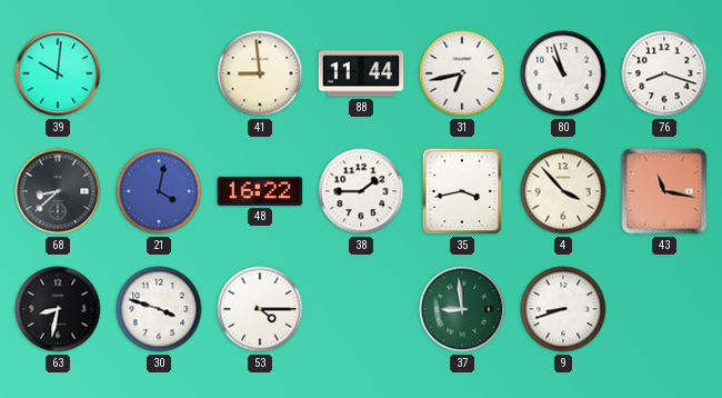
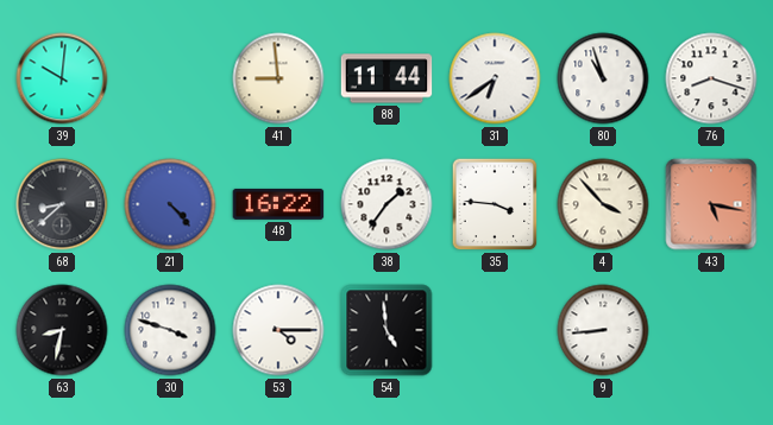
31: 6:43 -> 6:39
21: 4:02 -> 4:23
38: 1:45 -> 1:36
35: 3:43 -> 3:46
43: 11:17 -> 5:17
54: none -> 4:59
37: 8:59 -> none
9: 8:42 -> 8:44
